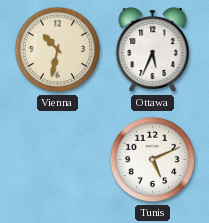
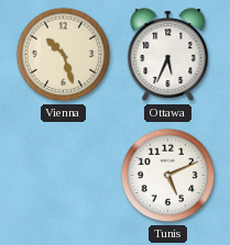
Vienna: 10:32 -> 10:27
